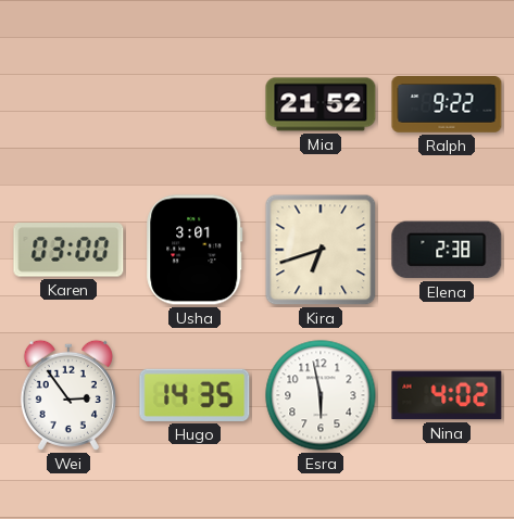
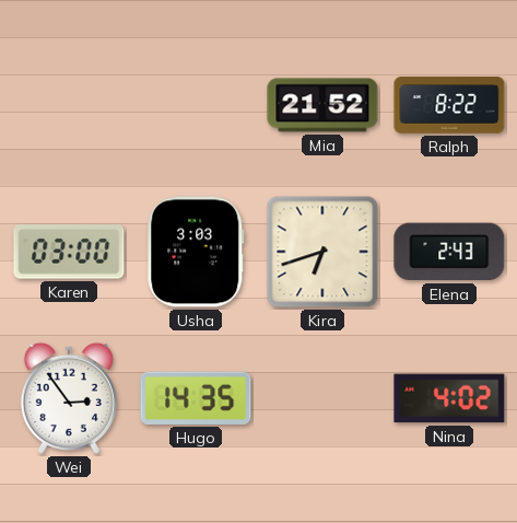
Ralph: 9:22 -> 8:22
Usha: 3:01 -> 3:03
Elena: 2:38 -> 2:43
Esra: 5:58 -> none
